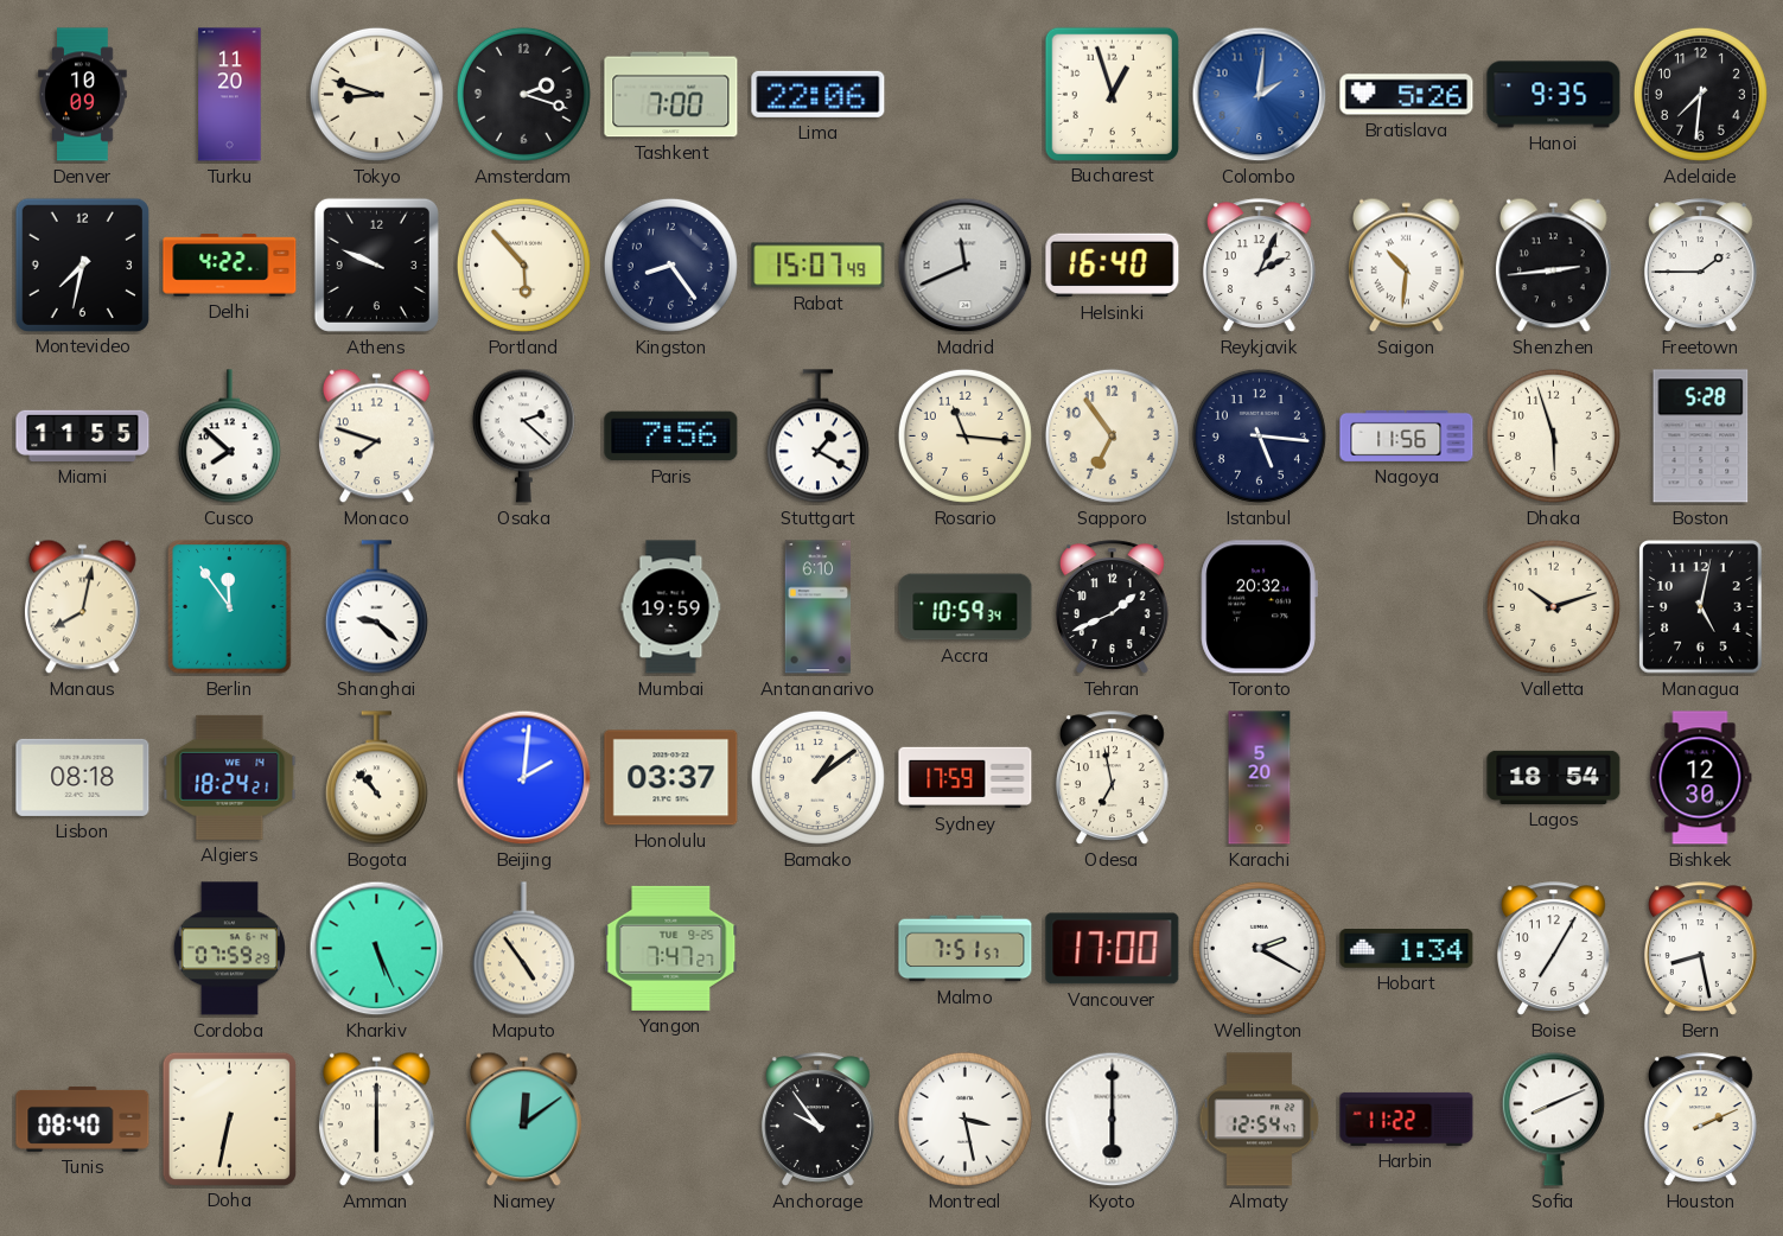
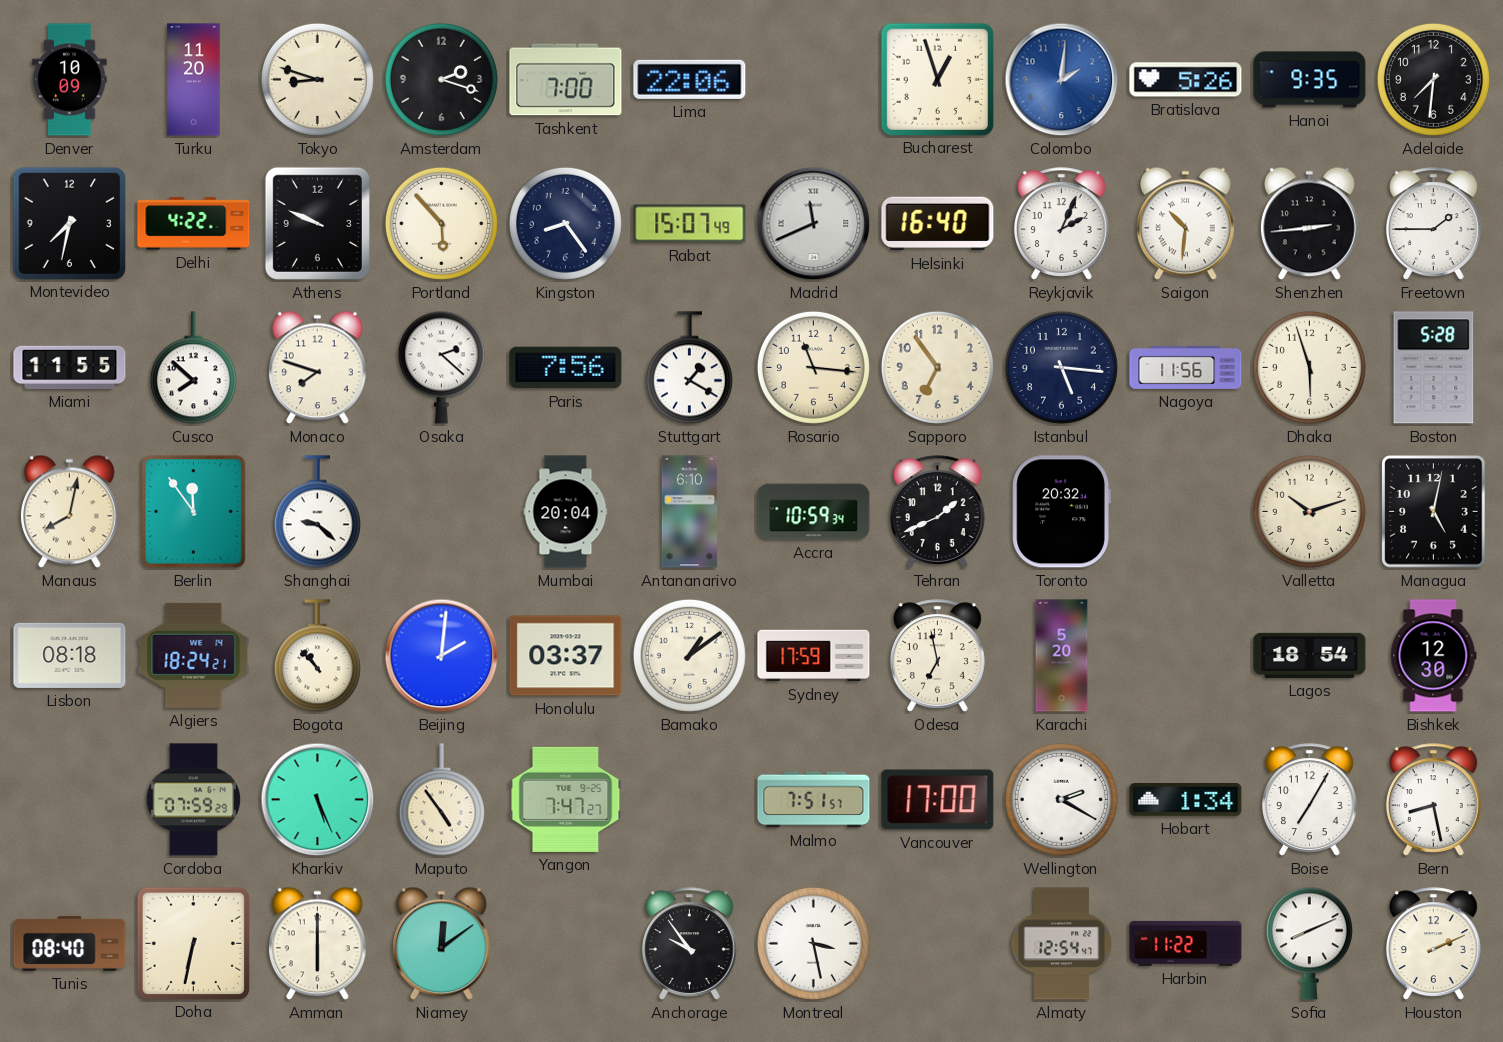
Mumbai: 19:59 -> 20:04
Kyoto: 6:00 -> none
